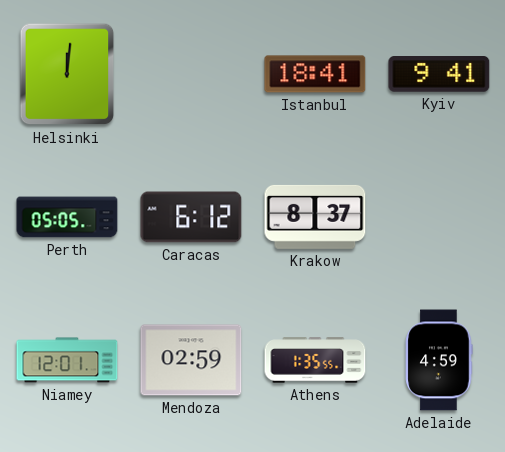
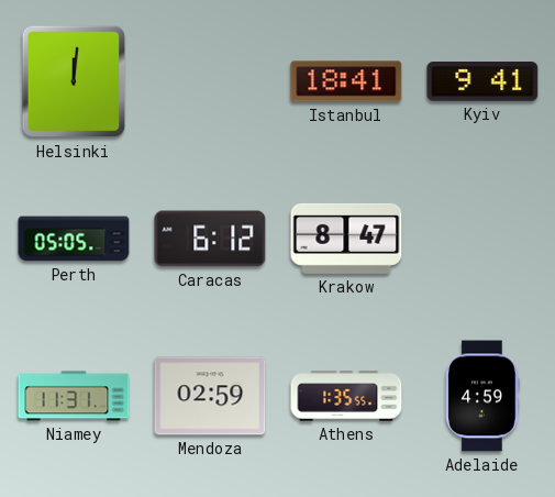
Krakow: 8:37 -> 8:47
Niamey: 12:01 -> 11:31
